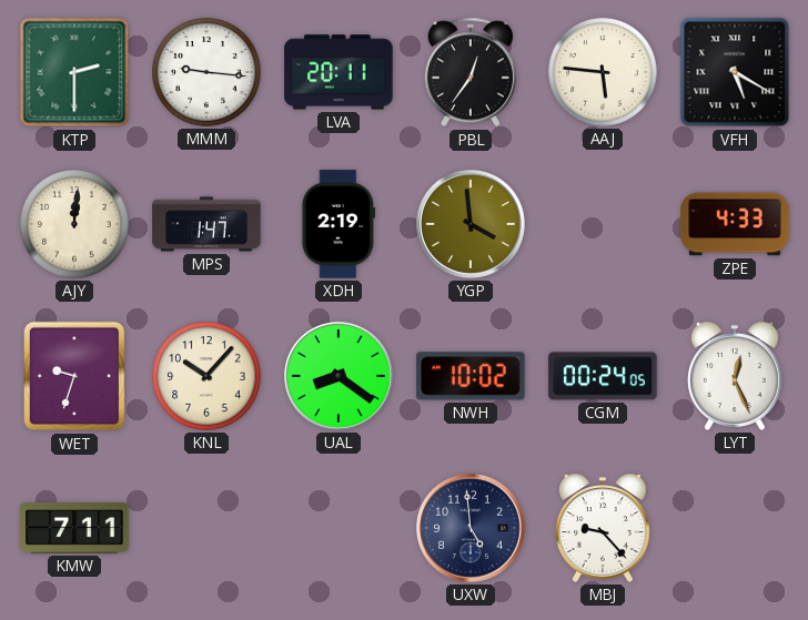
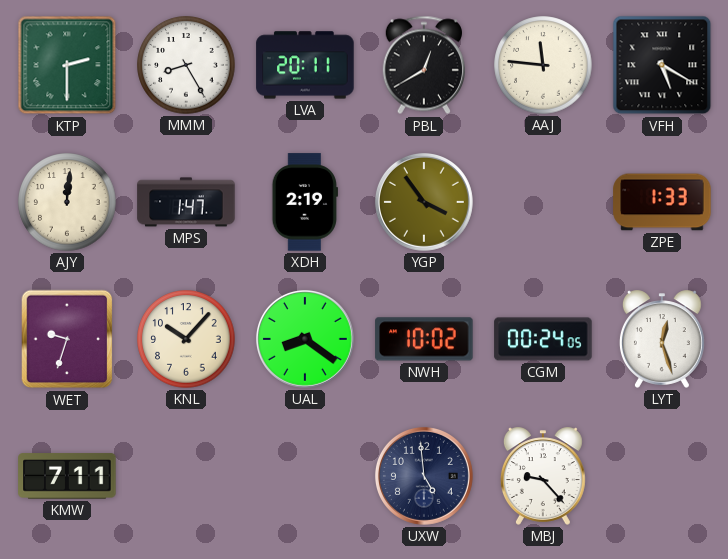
MMM: 9:16 -> 8:25
PBL: 12:36 -> 12:40
AAJ: 5:46 -> 11:46
YGP: 3:59 -> 3:54
ZPE: 4:33 -> 1:33
LYT: 12:26 -> 12:27
